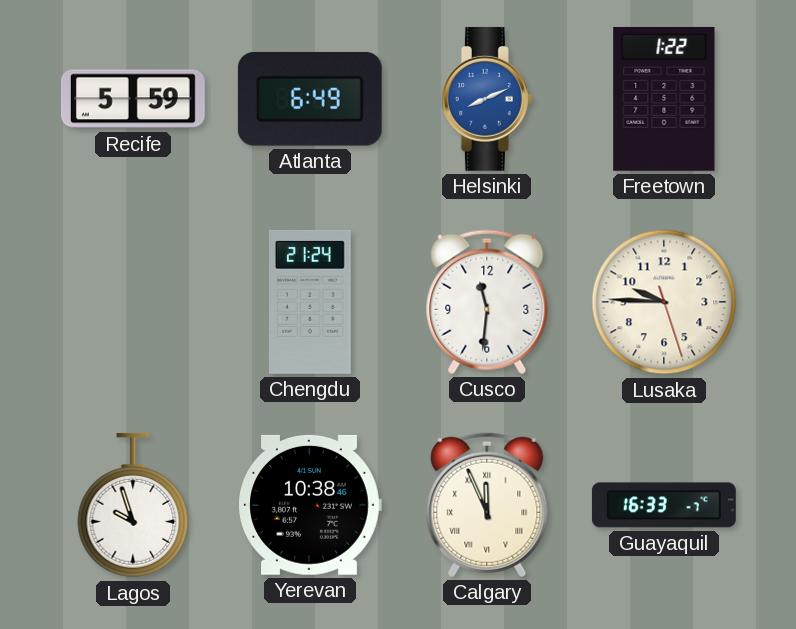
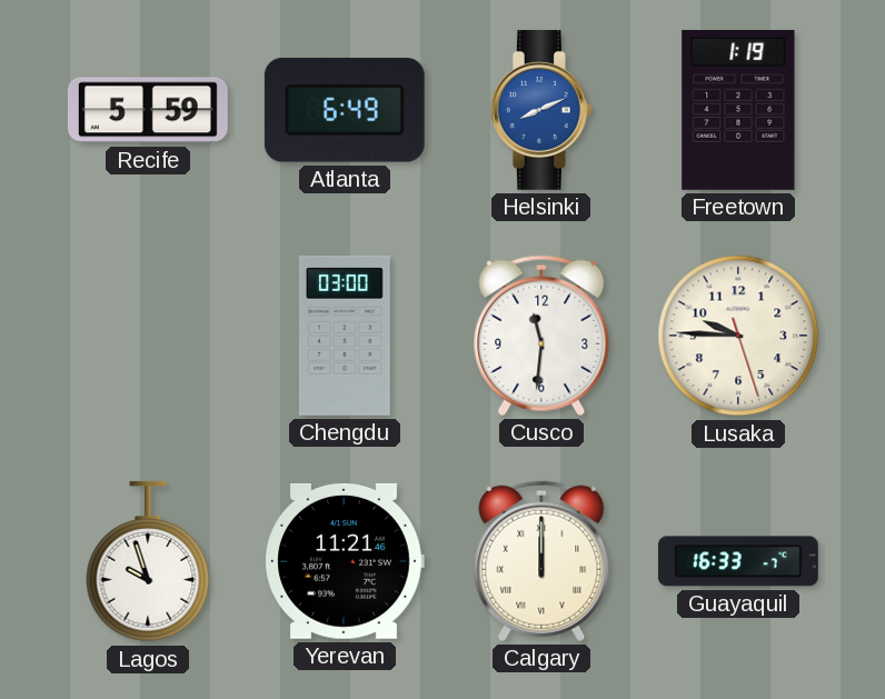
Freetown: 1:22 -> 1:19
Chengdu: 21:24 -> 03:00
Yerevan: 10:38 -> 11:21
Calgary: 11:56 -> 12:00
